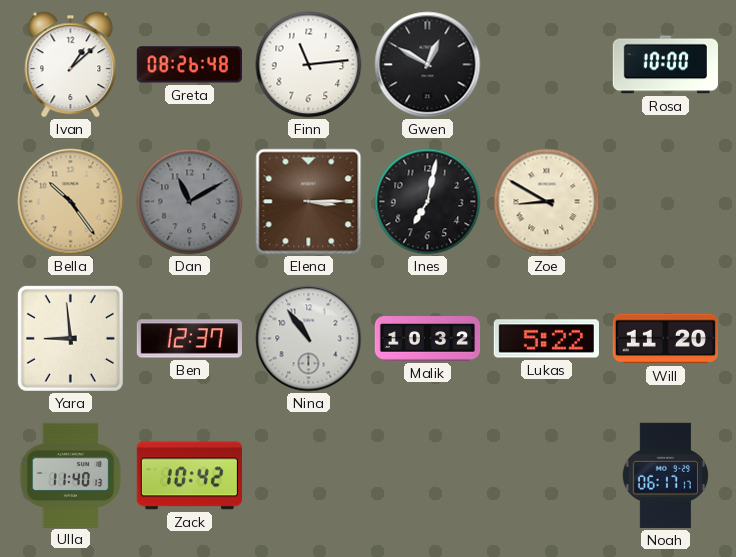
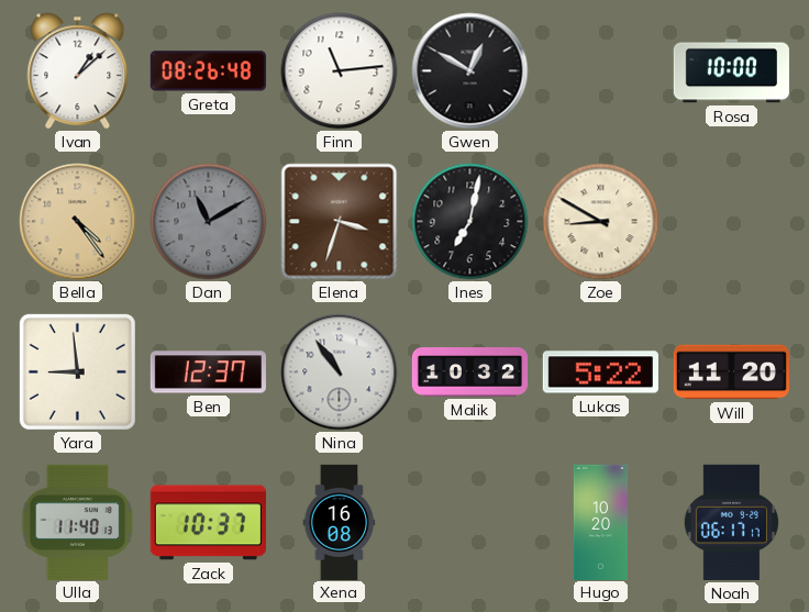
Bella: 10:24 -> 4:24
Elena: 3:15 -> 3:33
Zack: 10:42 -> 10:37
Xena: none -> 16:08
Hugo: none -> 10:20
